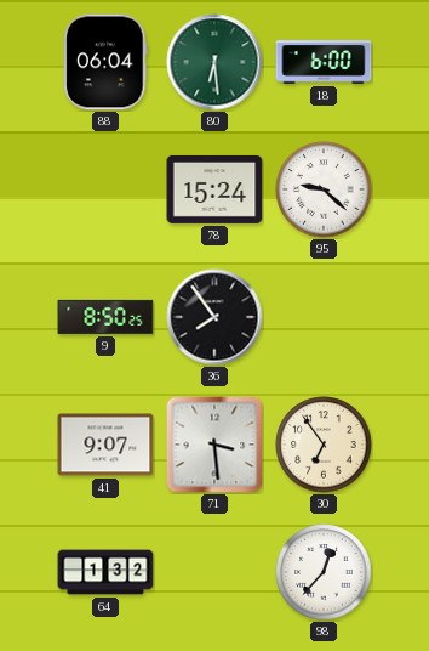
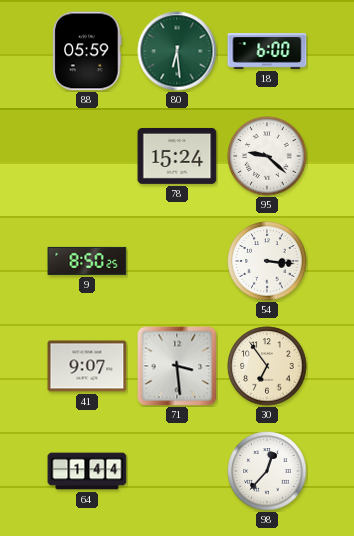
88: 06:04 -> 05:59
36: 7:54 -> none
54: none -> 3:16
64: 1:32 -> 1:44
